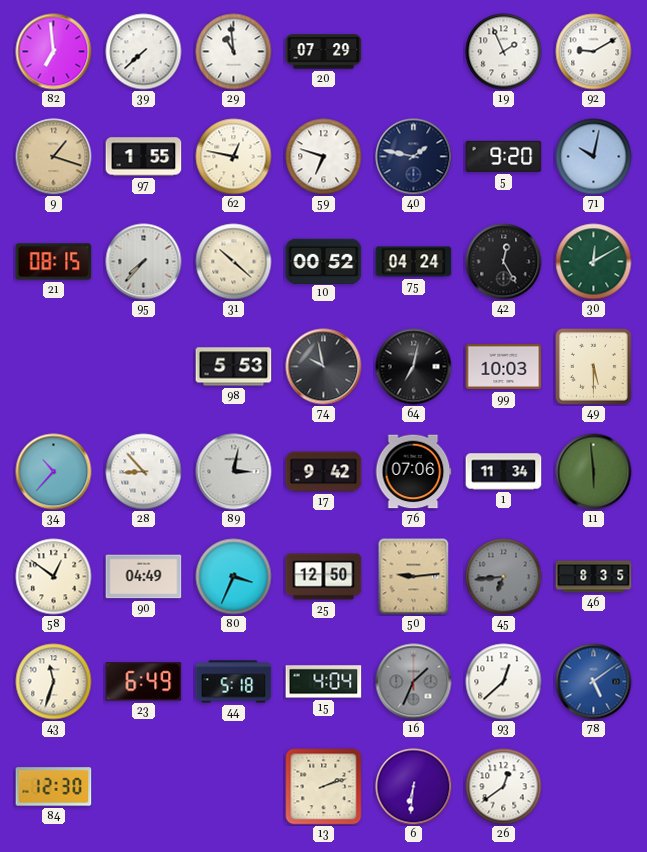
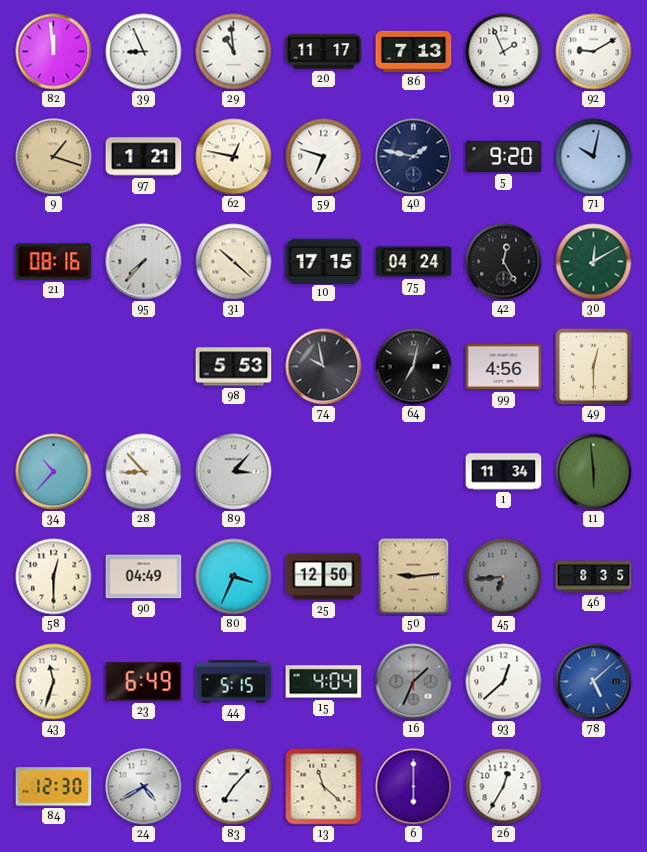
82: 6:59 -> 11:59
39: 7:38 -> 8:56
20: 07:29 -> 11:17
86: none -> 7:13
97: 1:55 -> 1:21
21: 08:15 -> 08:16
10: 00:52 -> 17:15
99: 10:03 -> 4:56
49: 5:30 -> 12:30
89: 3:02 -> 3:07
17: 9:42 -> none
76: 07:06 -> none
58: 12:51 -> 12:30
44: 5:18 -> 5:15
78: 5:09 -> 5:08
24: none -> 4:40
83: none -> 7:07
13: 2:12 -> 11:22
6: 6:31 -> 6:00
26: 12:39 -> 12:35
